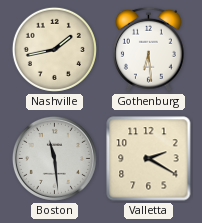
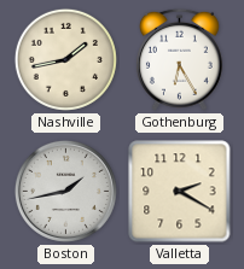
Gothenburg: 6:29 -> 6:25
Boston: 11:29 -> 1:43
